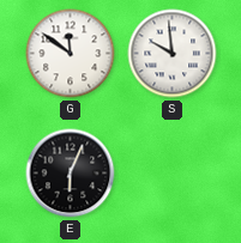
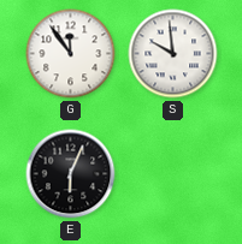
G: 11:51 -> 11:54
